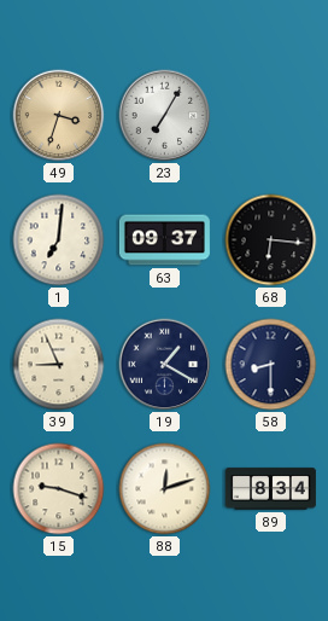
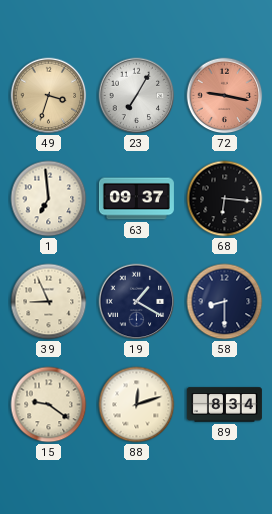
72: none -> 9:17
1: 7:01 -> 6:59
15: 9:18 -> 9:21
